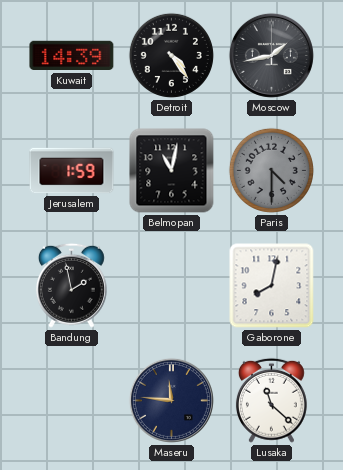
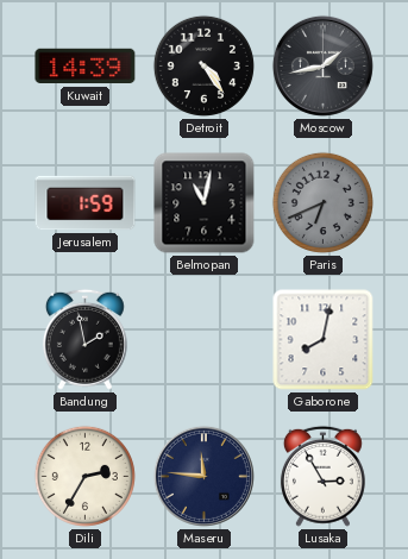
Paris: 4:30 -> 6:41
Dili: none -> 2:35
Lusaka: 11:22 -> 2:55
